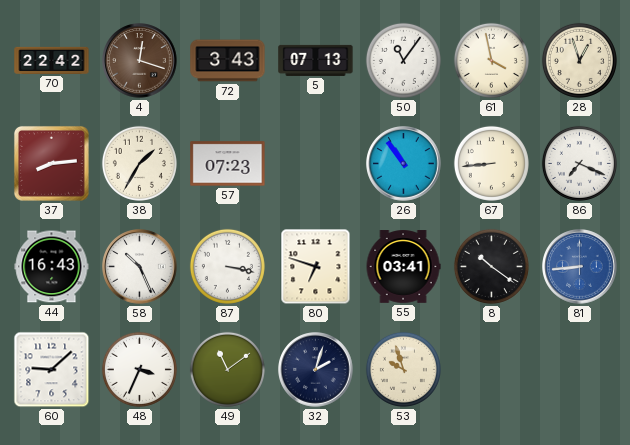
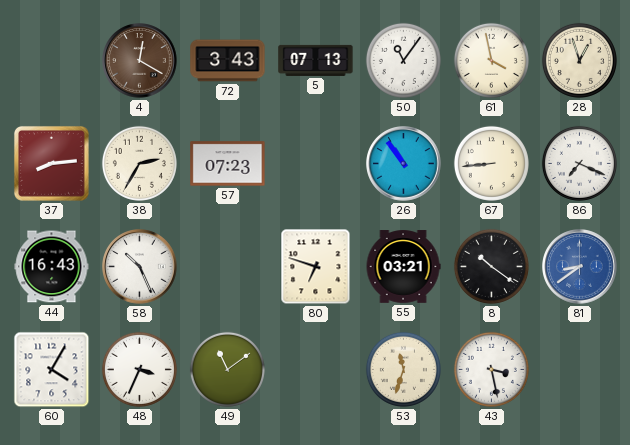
70: 22:42 -> none
4: 12:18 -> 12:20
38: 1:35 -> 2:35
87: 3:17 -> none
55: 03:41 -> 03:21
81: 8:44 -> 8:39
60: 9:08 -> 4:05
32: 2:03 -> none
53: 9:57 -> 11:33
43: none -> 3:28
